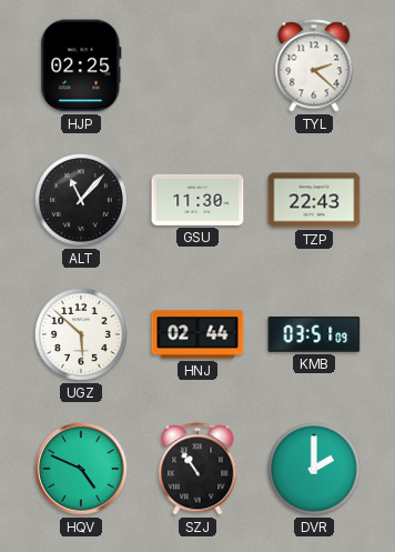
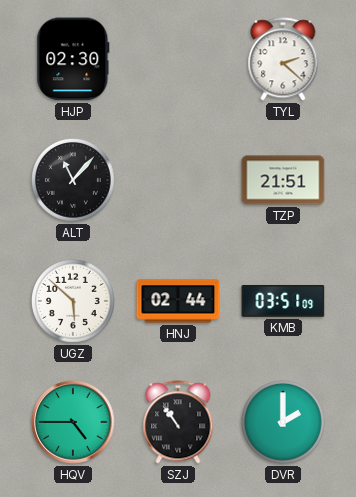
HJP: 02:25 -> 02:30
GSU: 11:30 -> none
TZP: 22:43 -> 21:51
HQV: 4:49 -> 4:45
